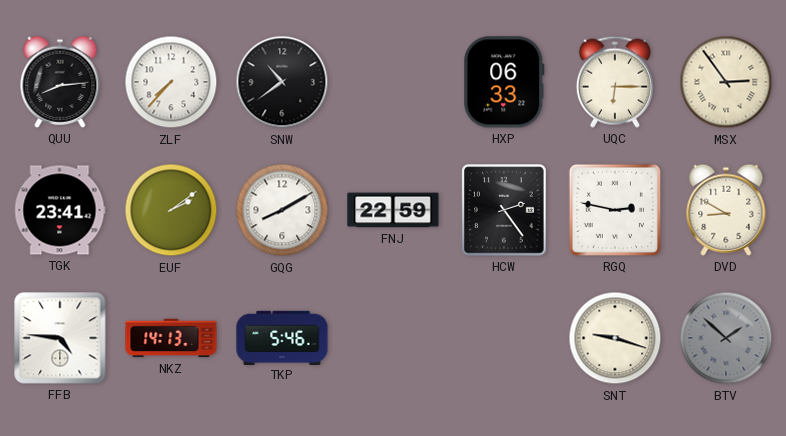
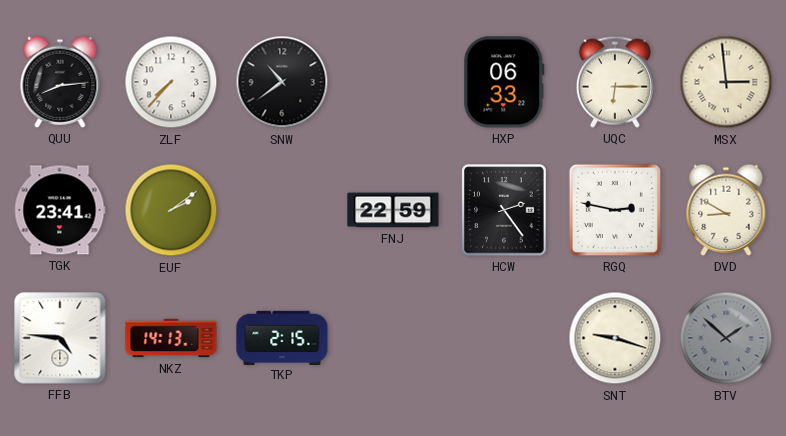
MSX: 2:54 -> 2:59
GQG: 8:10 -> none
TKP: 5:46 -> 2:15
